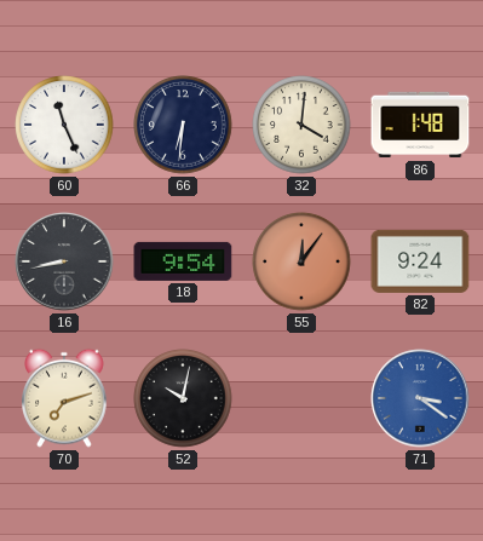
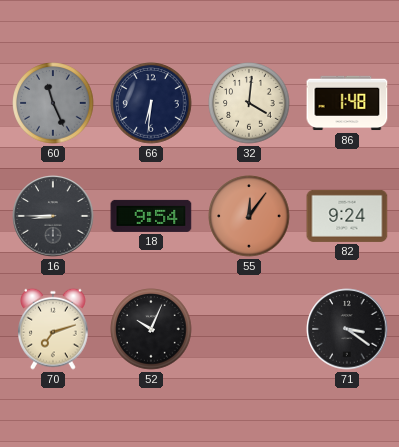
60 dial: white -> grey
16: 8:43 -> 8:45
52: 10:02 -> 10:04
71 dial: blue -> black
